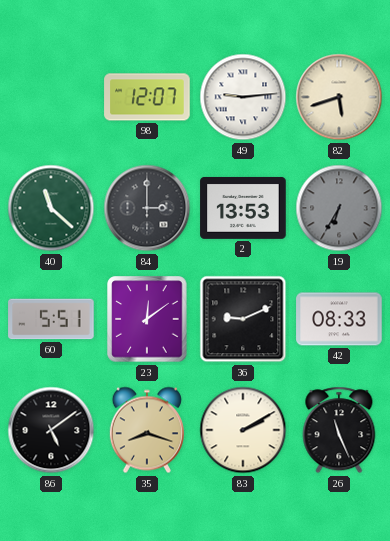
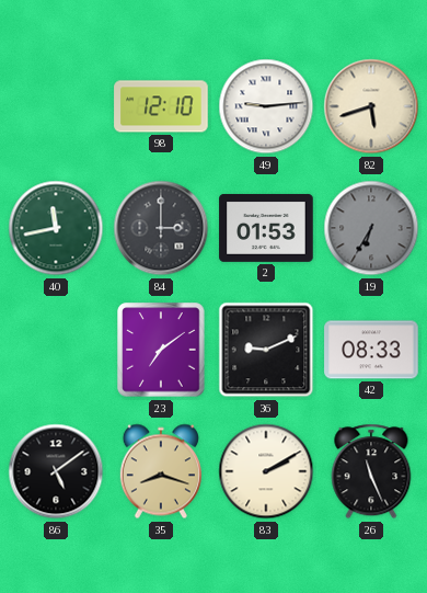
98: 12:07 -> 12:10
40: 11:22 -> 11:43
2: 13:53 -> 01:53
60: 5:51 -> none
23: 12:09 -> 7:09
